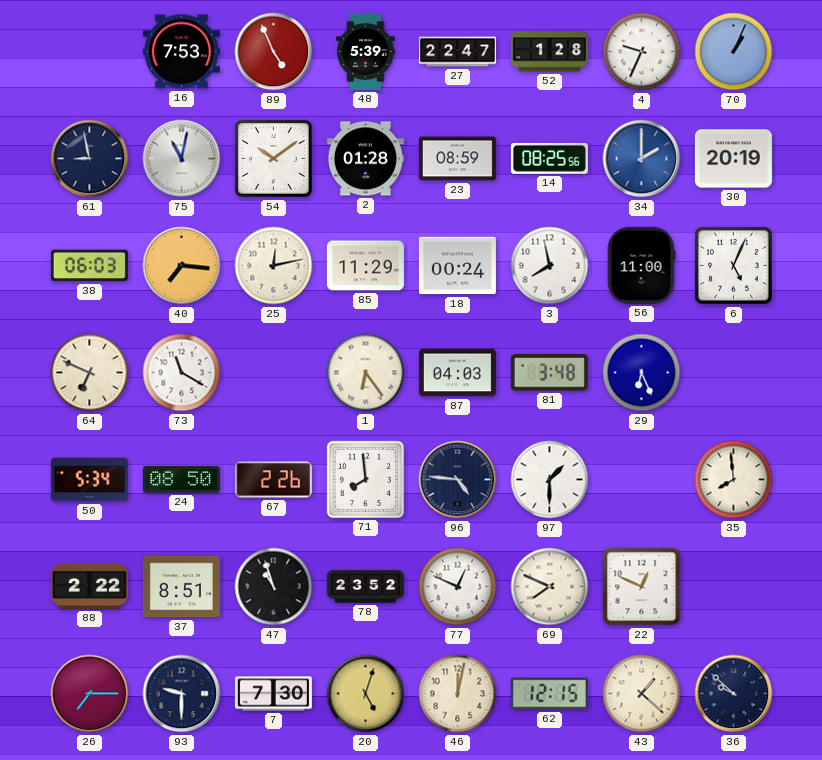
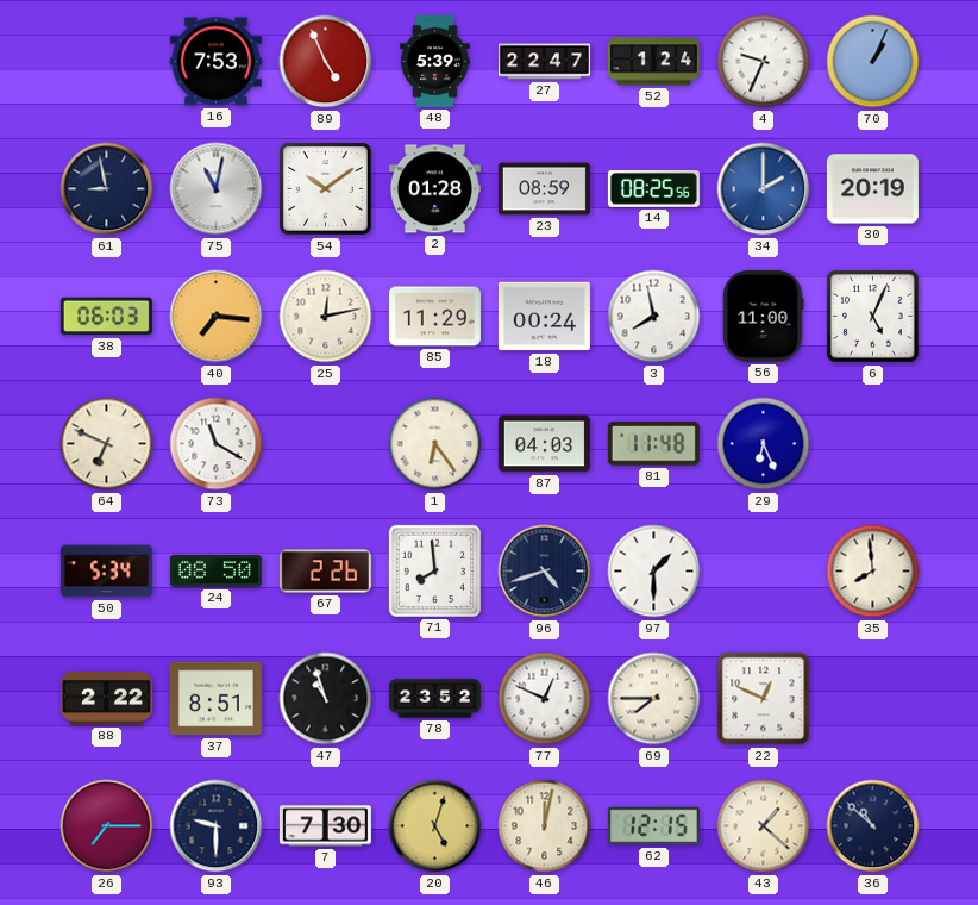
52: 1:28 -> 1:24
81: 3:48 -> 11:48
96: 4:46 -> 4:42
69: 7:49 -> 7:45
36: 9:52 -> 10:52
